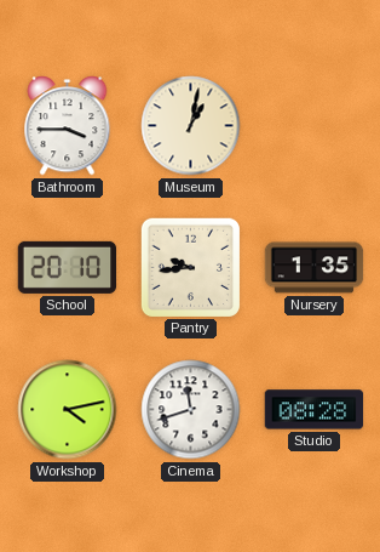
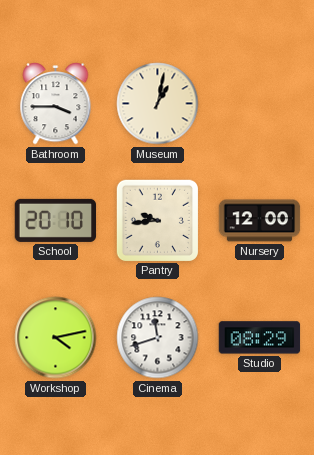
Nursery: 1:35 -> 12:00
Studio: 08:28 -> 08:29
